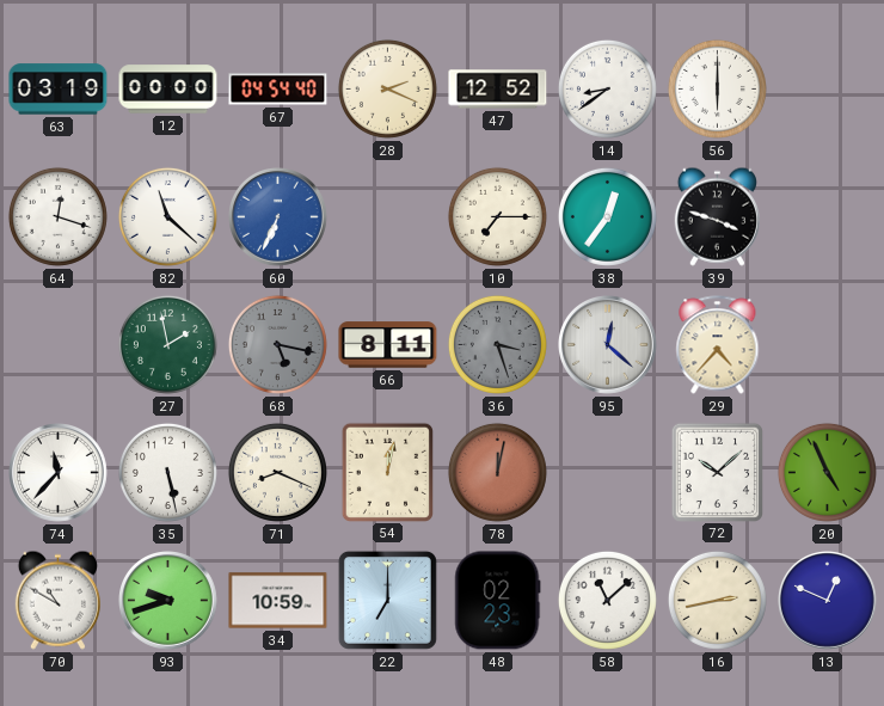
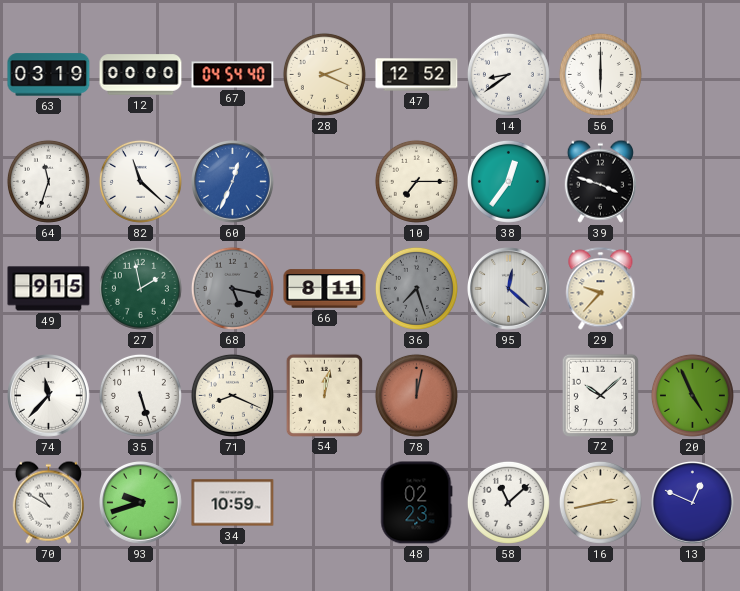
64: 12:18 -> 11:33
60: 6:34 -> 12:34
49: none -> 9:15
36: 3:27 -> 7:27
29: 4:37 -> 9:37
35: 5:28 -> 5:27
22: 7:00 -> none
